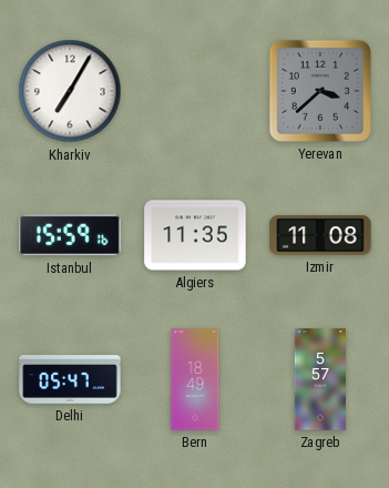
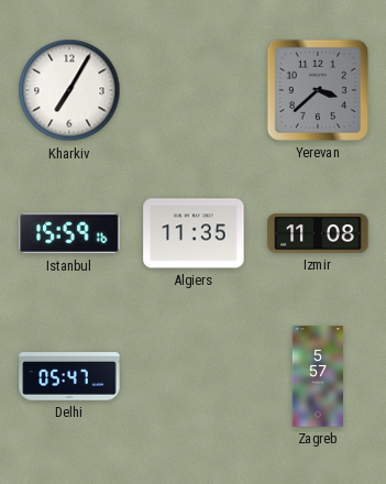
Bern: 18:49 -> none
